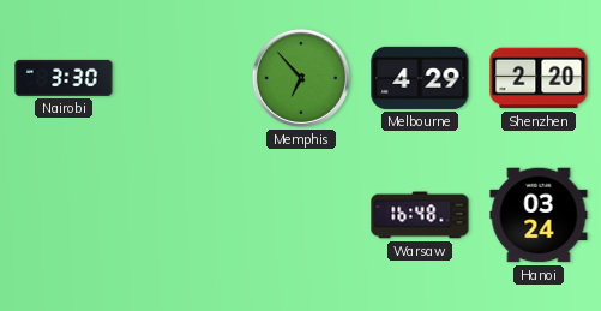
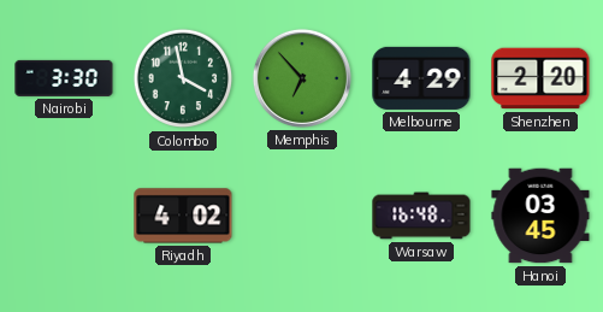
Colombo: none -> 3:58
Riyadh: none -> 4:02
Hanoi: 03:24 -> 03:45
